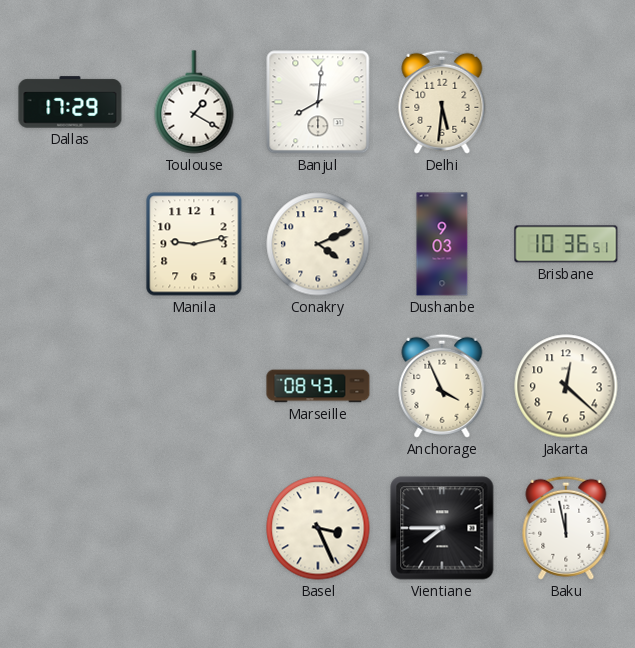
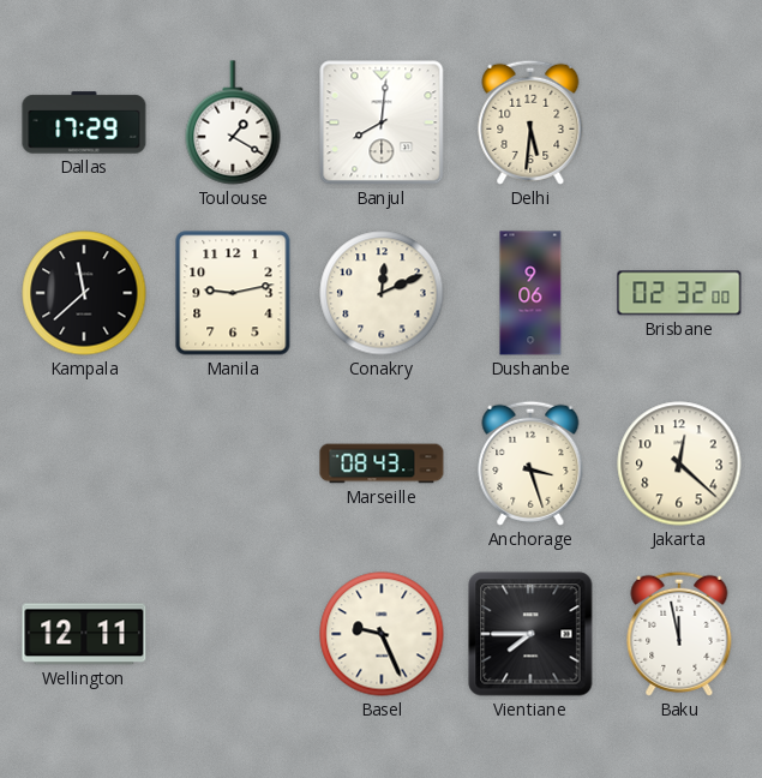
Kampala: none -> 11:38
Conakry: 4:11 -> 12:11
Dushanbe: 9:03 -> 9:06
Brisbane: 10:36 -> 02:32
Anchorage: 3:56 -> 3:27
Wellington: none -> 12:11
Basel: 3:26 -> 9:26
